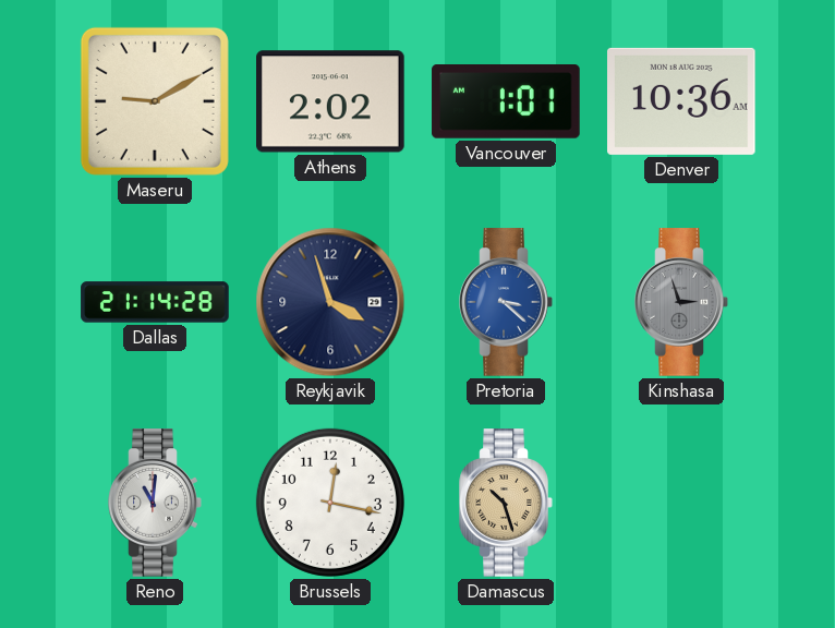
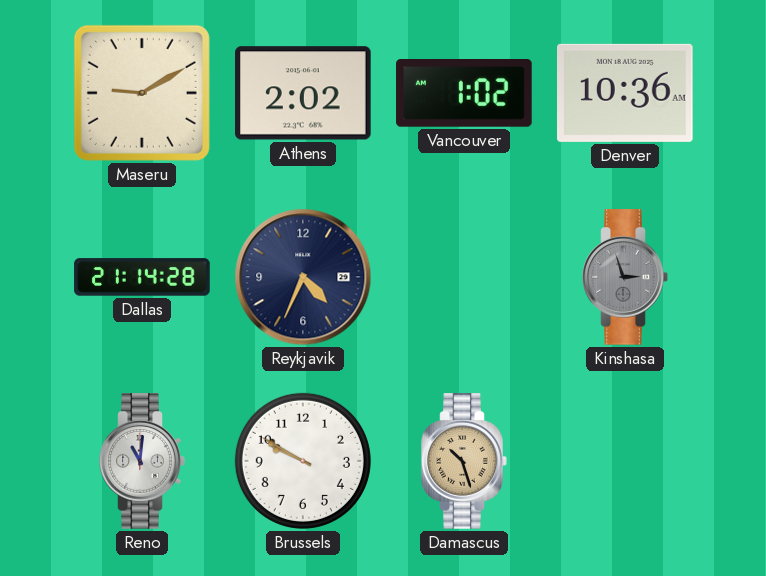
Vancouver: 1:01 -> 1:02
Reykjavik: 3:57 -> 4:34
Pretoria: 3:22 -> none
Brussels: 12:17 -> 9:50
